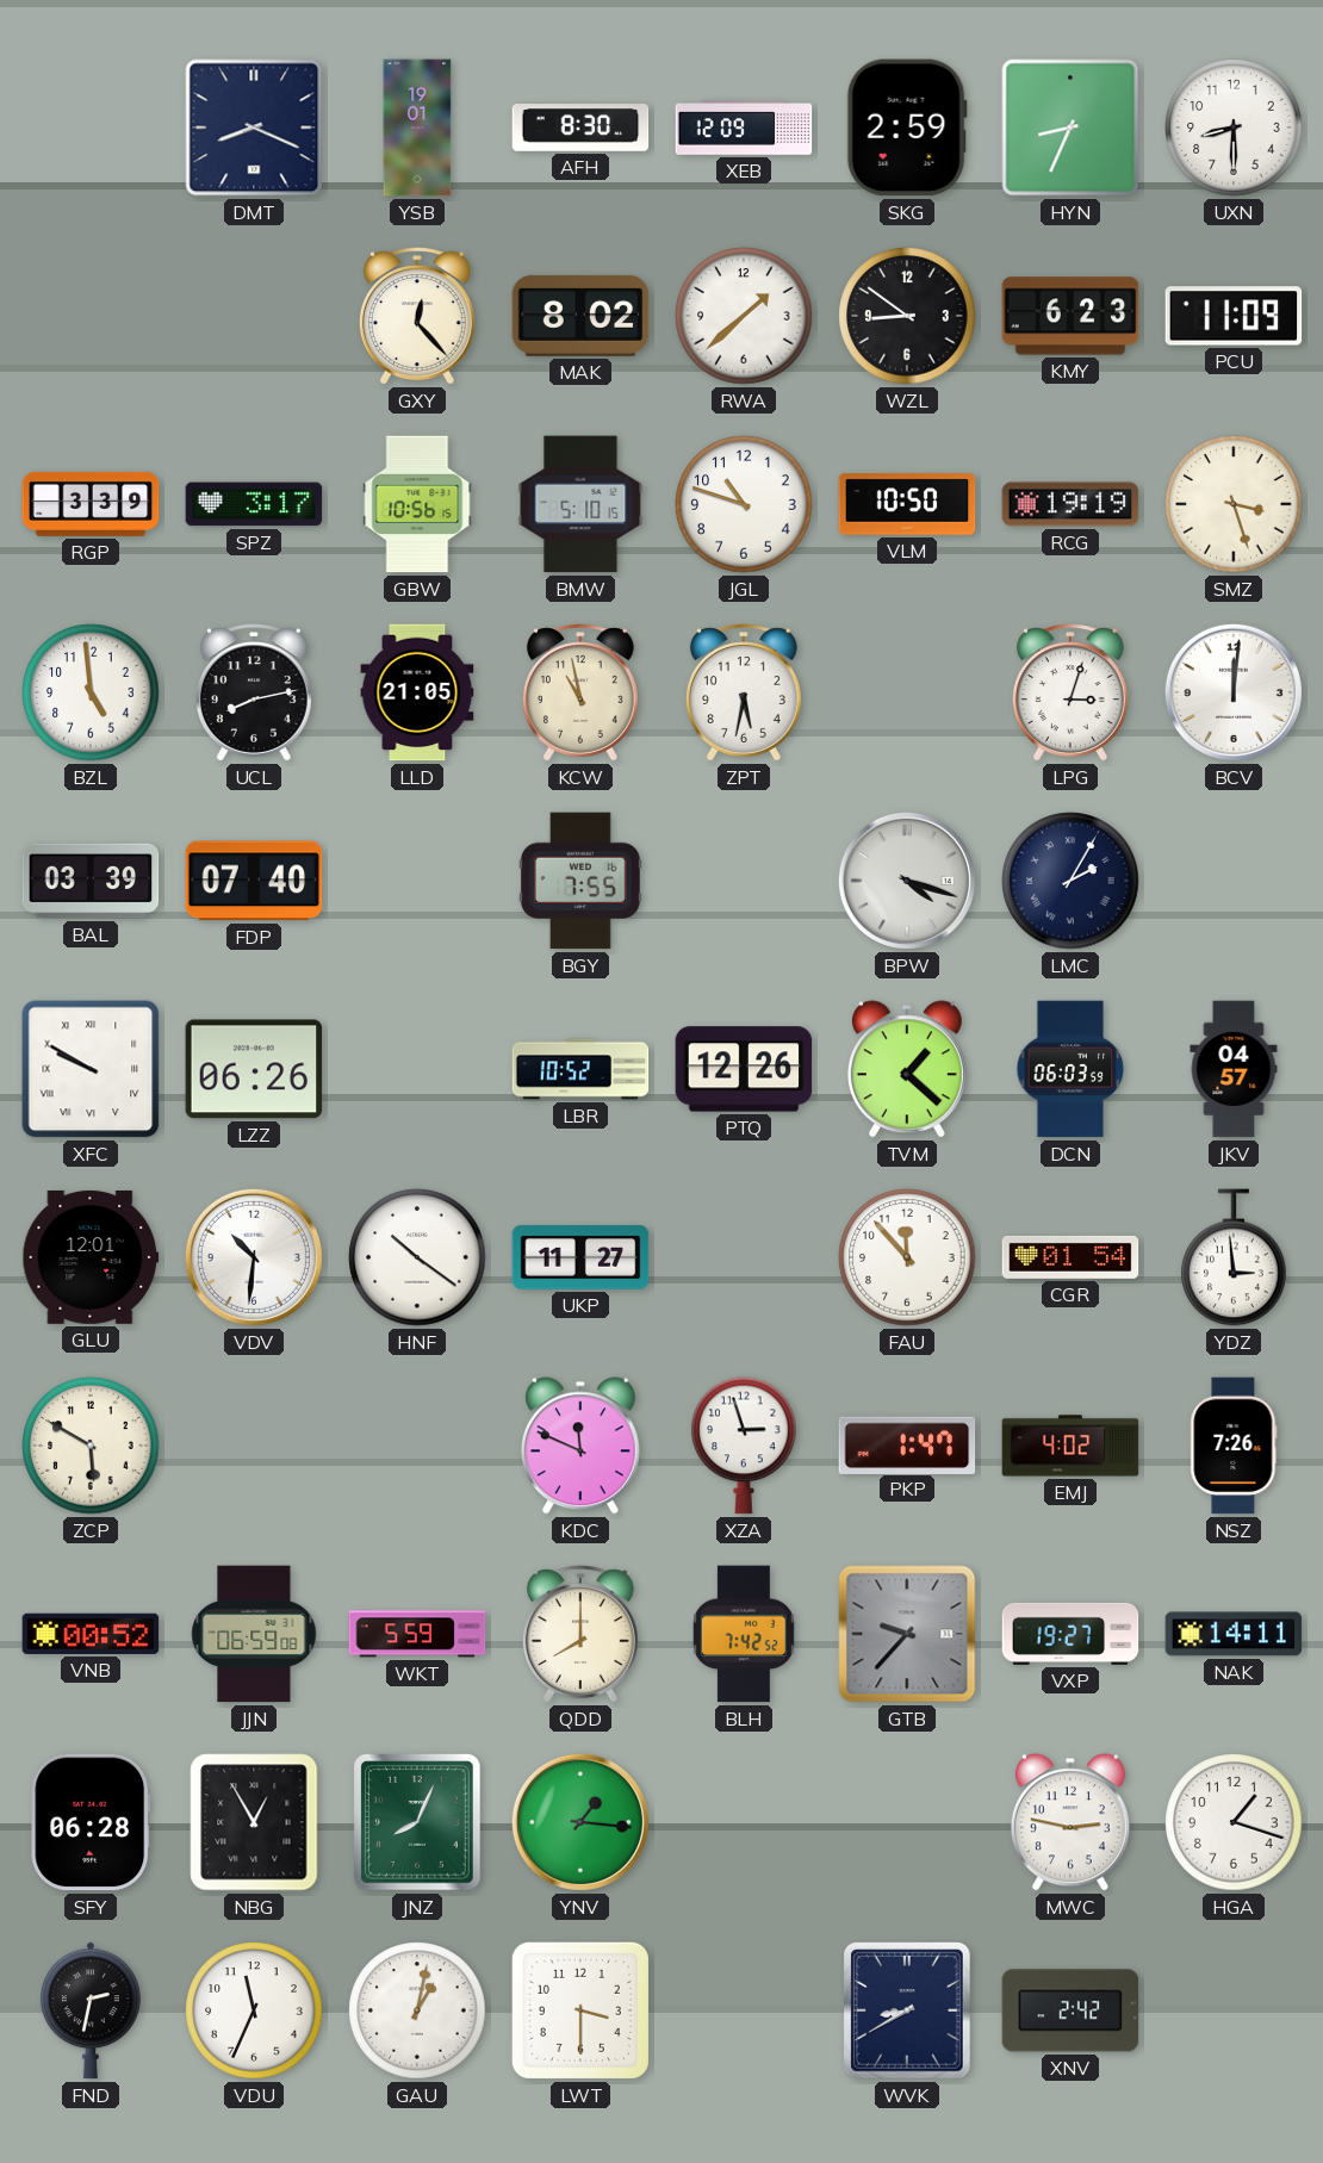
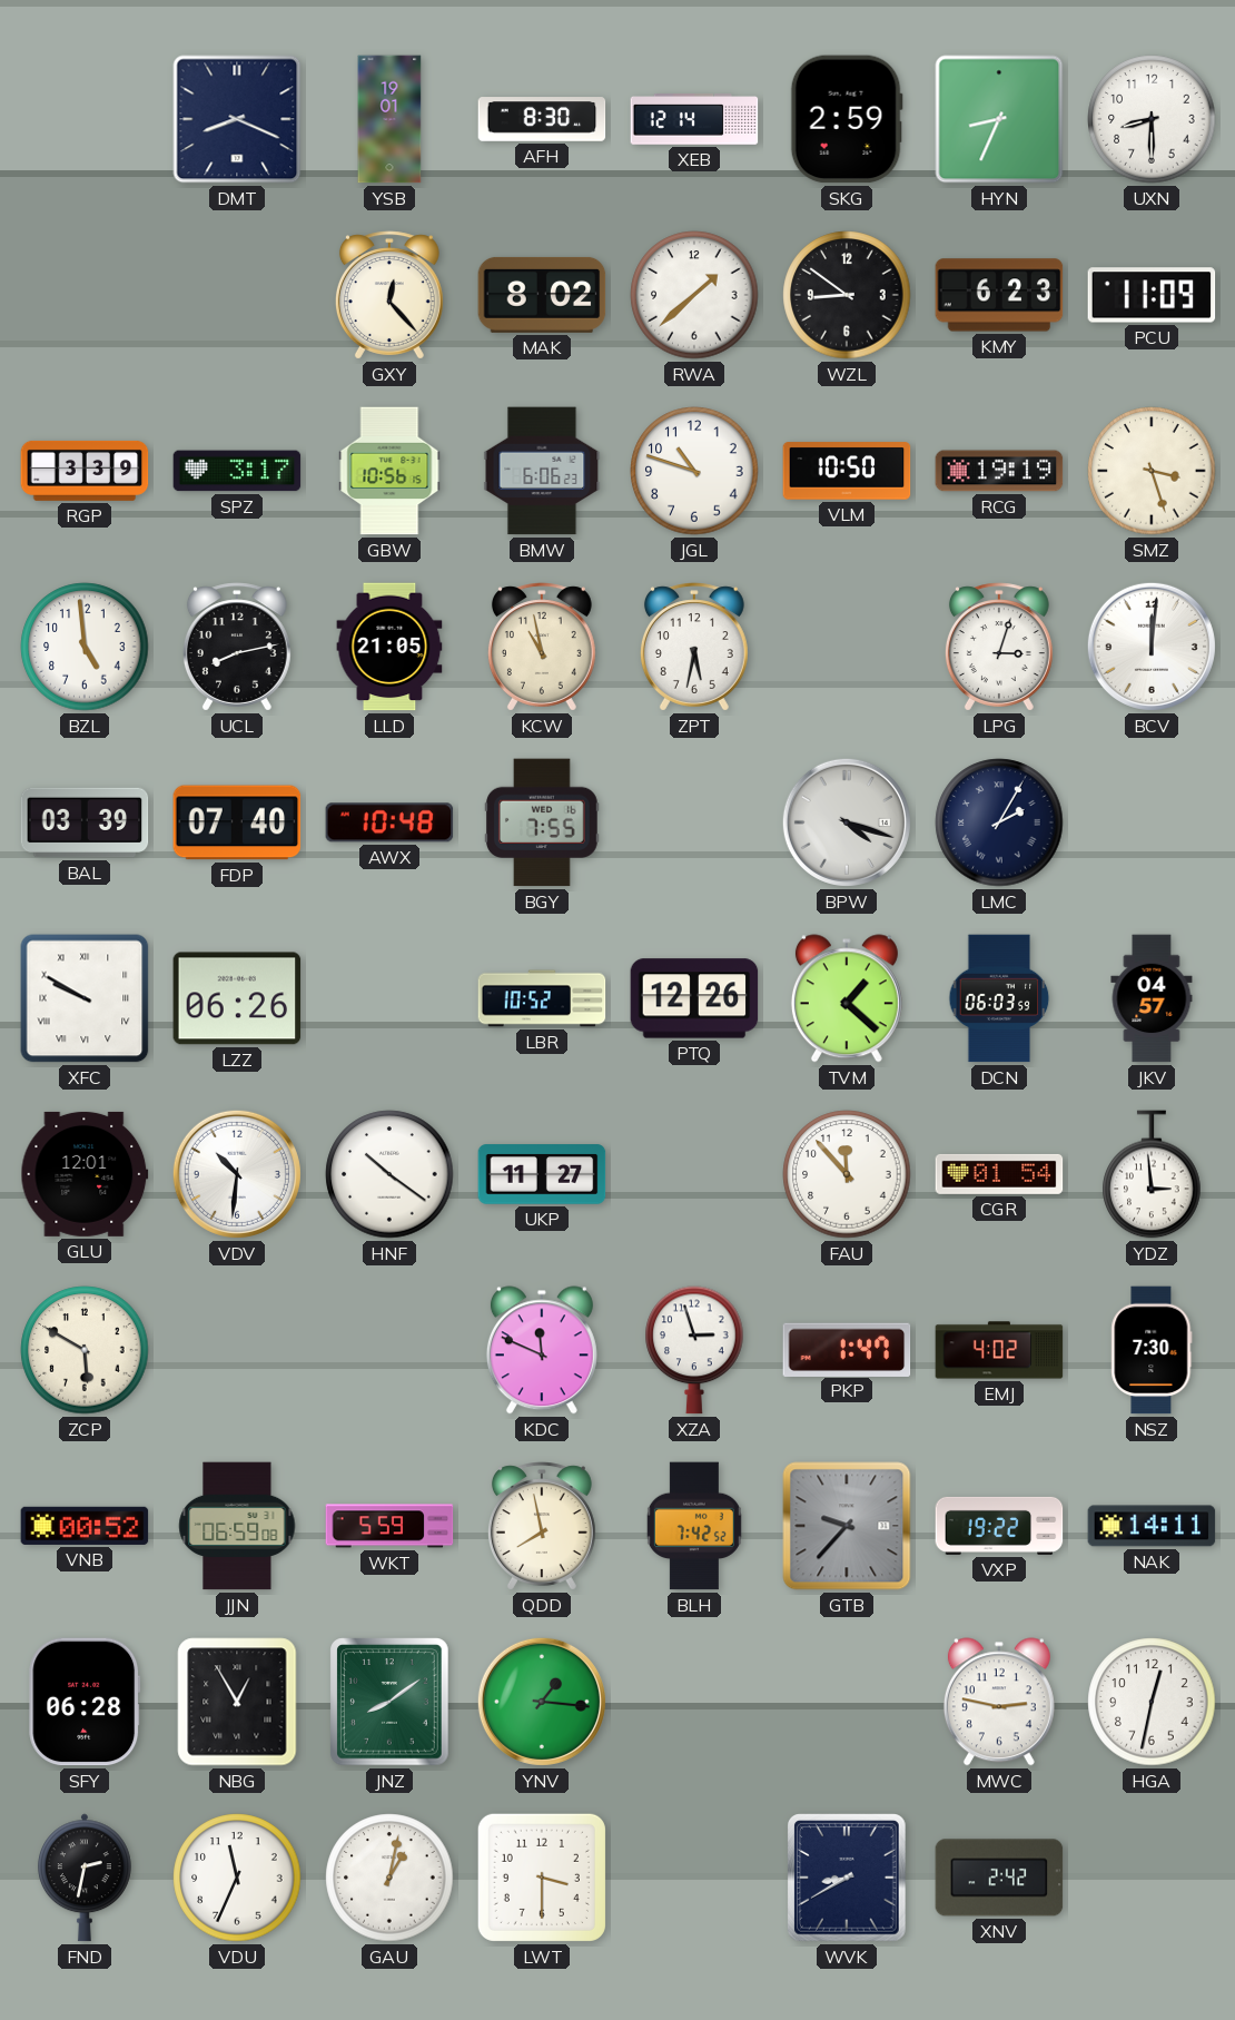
XEB: 12:09 -> 12:14
BMW: 5:10 -> 6:06
AWX: none -> 10:48
NSZ: 7:26 -> 7:30
QDD: 8:00 -> 7:58
VXP: 19:27 -> 19:22
JNZ: 8:04 -> 8:09
HGA: 1:18 -> 12:32
